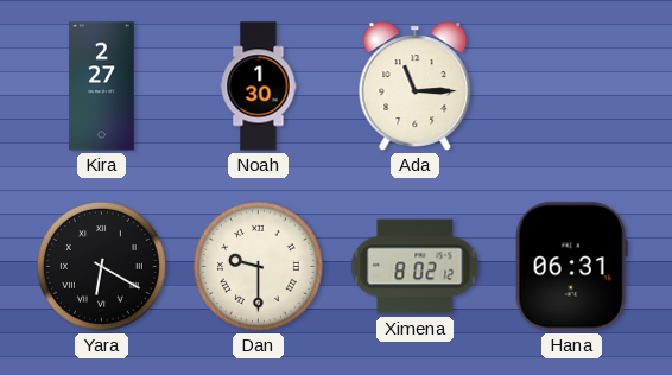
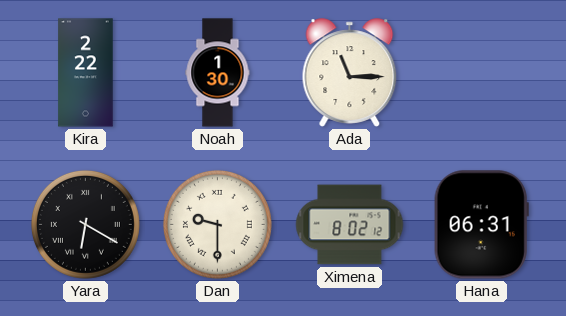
Kira: 2:27 -> 2:22
